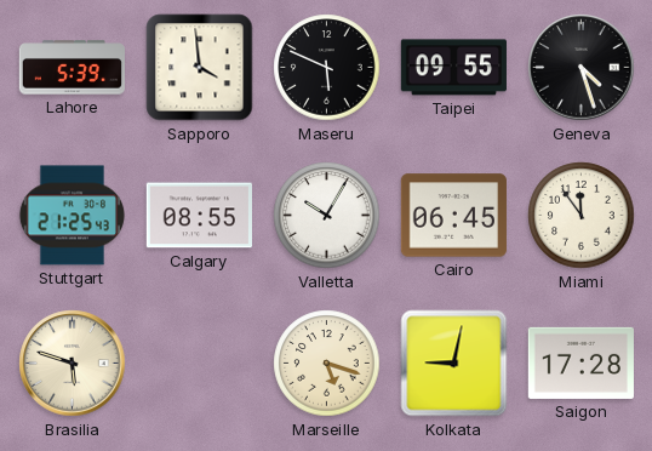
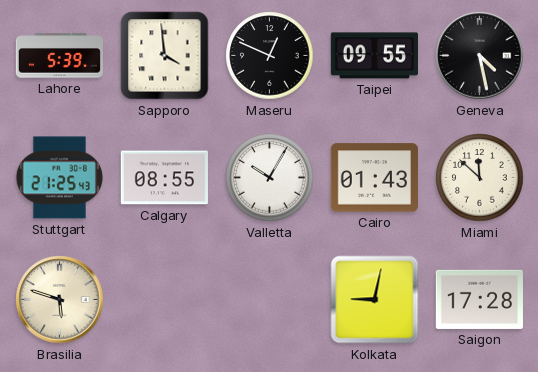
Maseru: 5:49 -> 12:49
Geneva: 4:27 -> 4:28
Cairo: 06:45 -> 01:43
Miami: 11:54 -> 11:52
Marseille: 5:18 -> none
